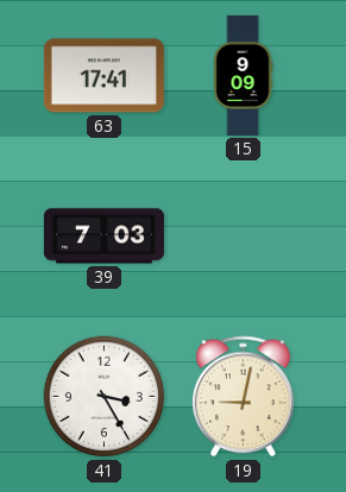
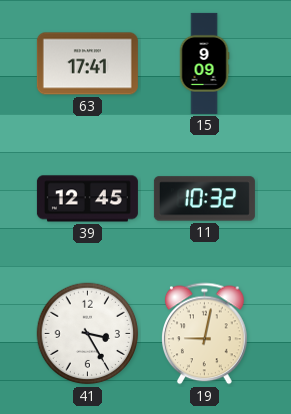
39: 7:03 -> 12:45
11: none -> 10:32
